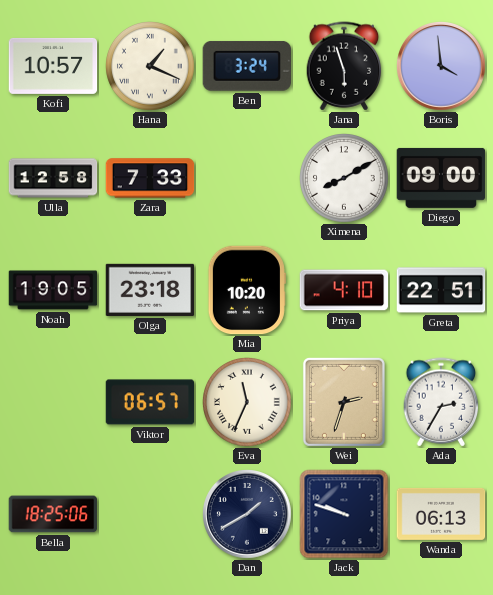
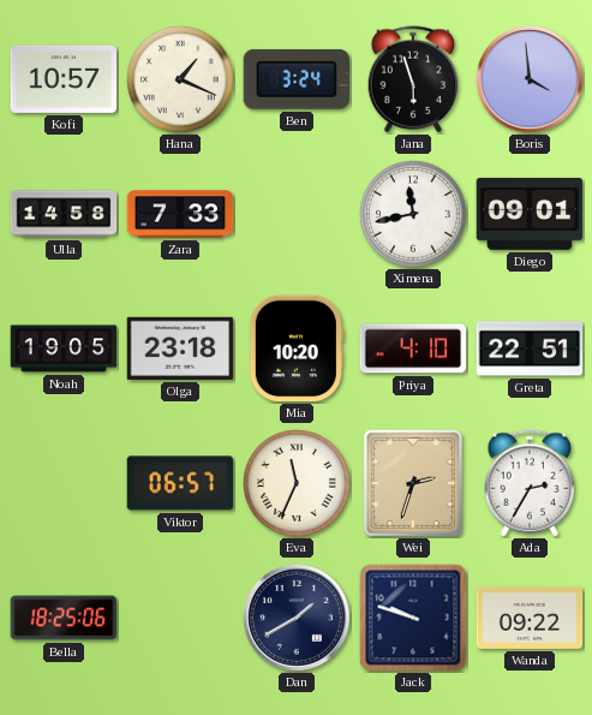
Ulla: 12:58 -> 14:58
Ximena: 8:10 -> 11:43
Diego: 09:00 -> 09:01
Wanda: 06:13 -> 09:22
